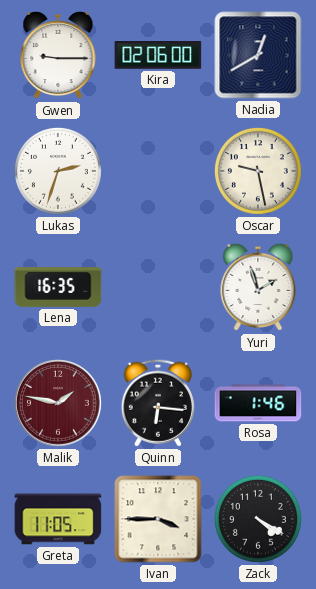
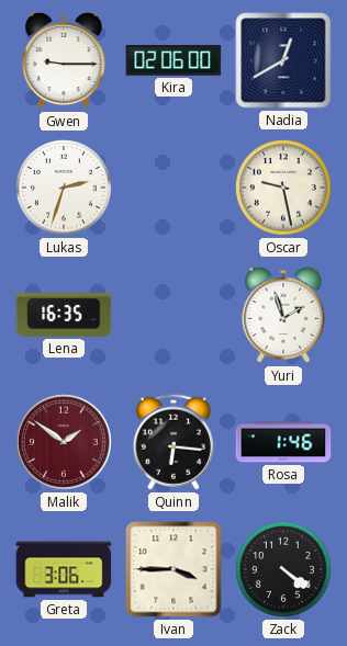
Malik: 1:47 -> 1:51
Greta: 11:05 -> 3:06
Zack: 4:20 -> 4:21
